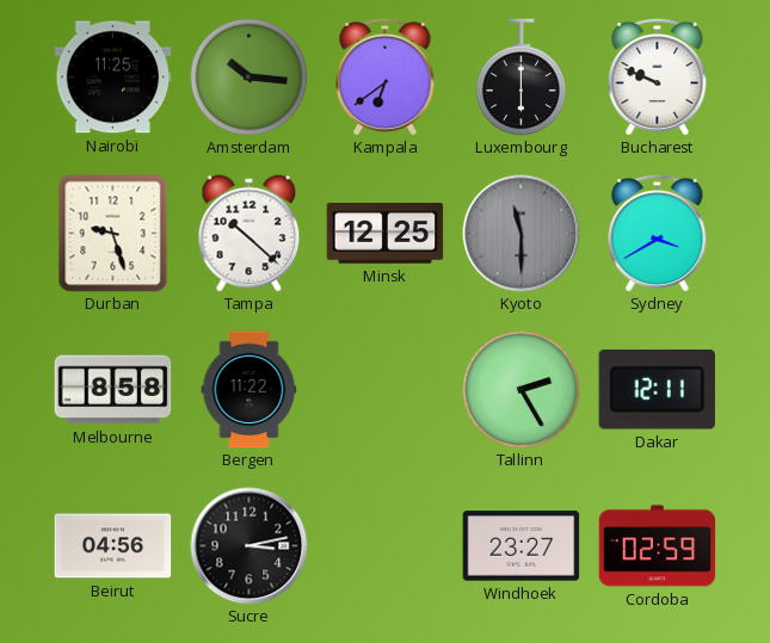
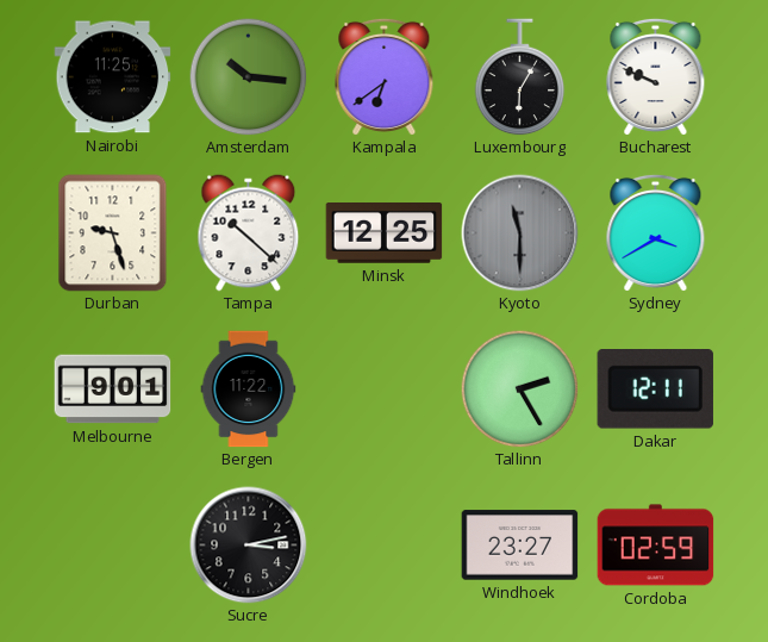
Luxembourg: 6:00 -> 6:05
Melbourne: 8:58 -> 9:01
Beirut: 04:56 -> none
